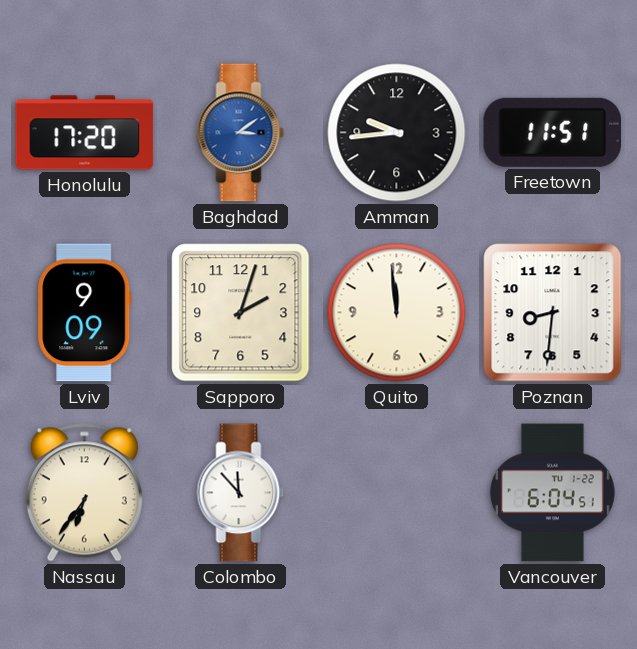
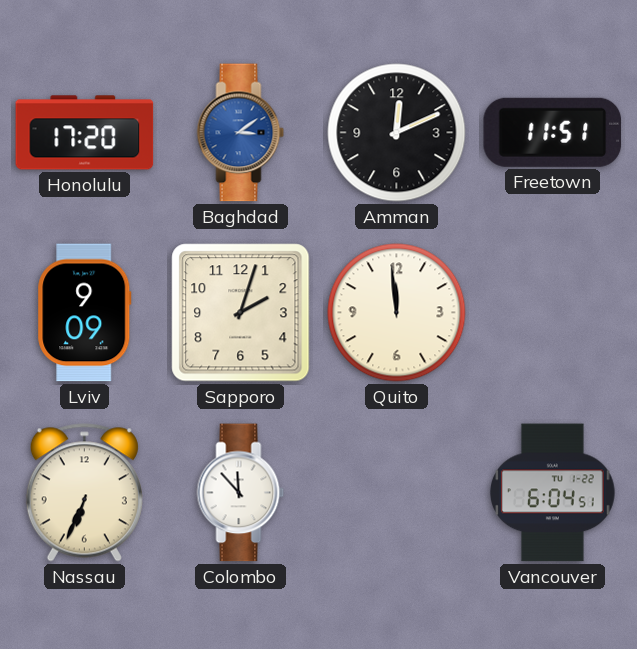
Amman: 9:44 -> 12:11
Poznan: 8:31 -> none
Nassau: 6:36 -> 6:34
